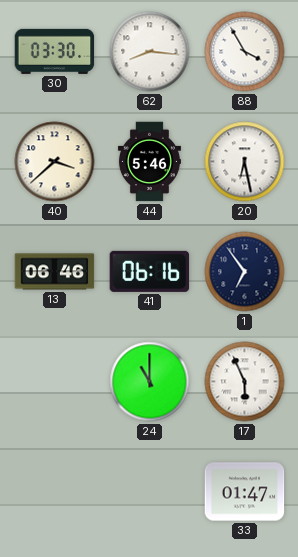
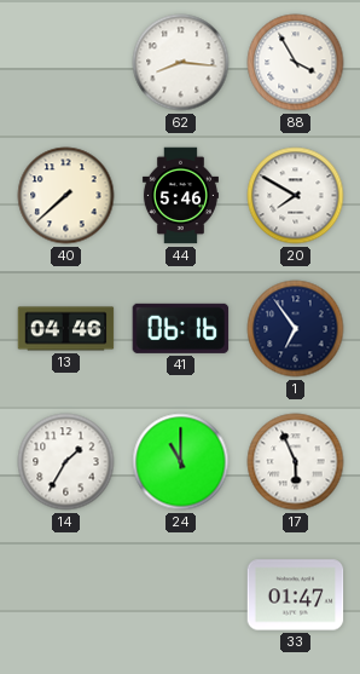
30: 03:30 -> none
40: 3:38 -> 7:38
20: 6:28 -> 7:50
13: 06:46 -> 04:46
14: none -> 1:35
